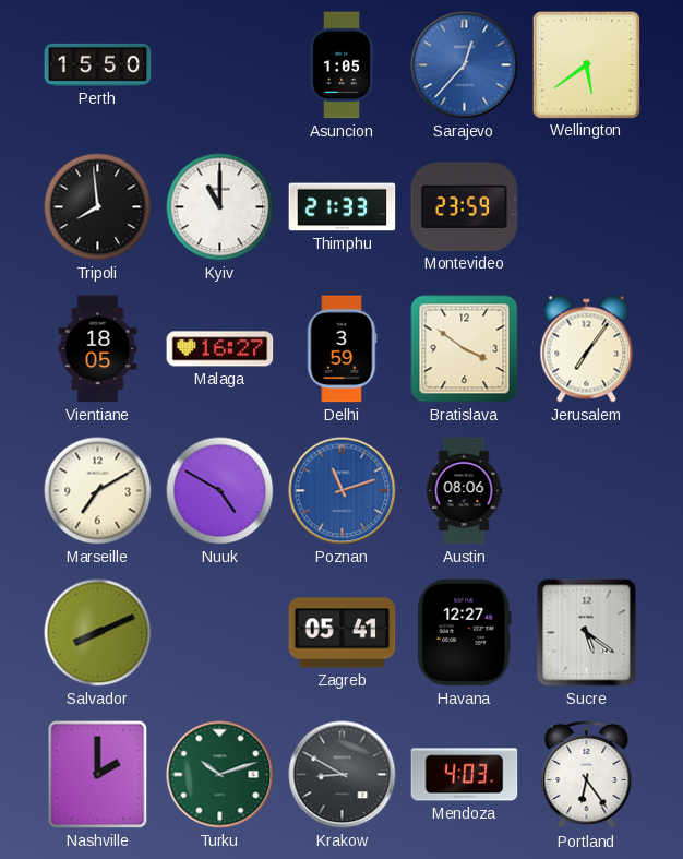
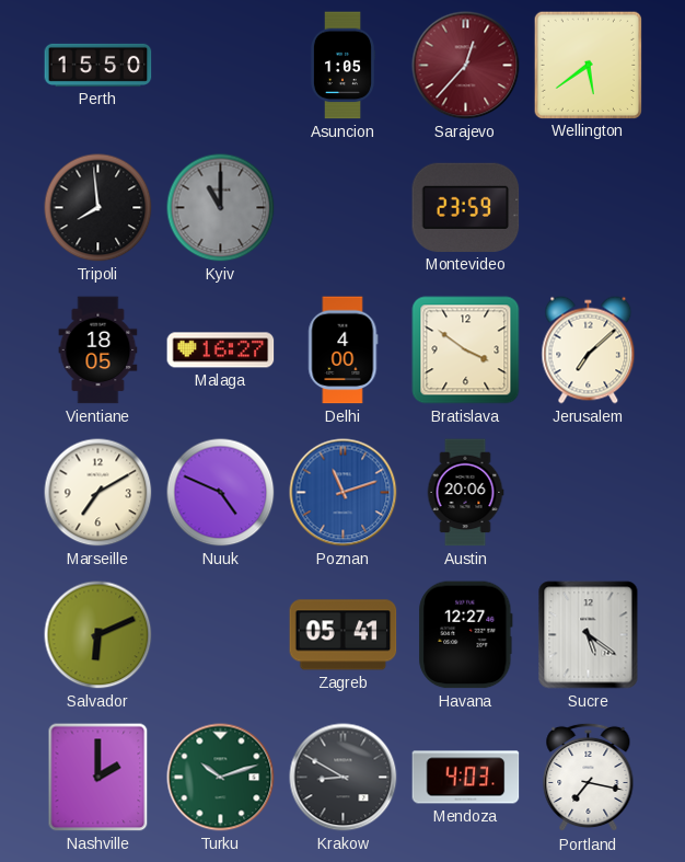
Sarajevo dial: blue -> burgundy
Kyiv dial: white -> grey
Thimphu: 21:33 -> none
Delhi: 3:59 -> 4:00
Jerusalem: 7:06 -> 7:08
Nuuk: 4:50 -> 4:49
Austin: 08:06 -> 20:06
Salvador: 8:11 -> 6:11
Portland: 6:24 -> 7:17
